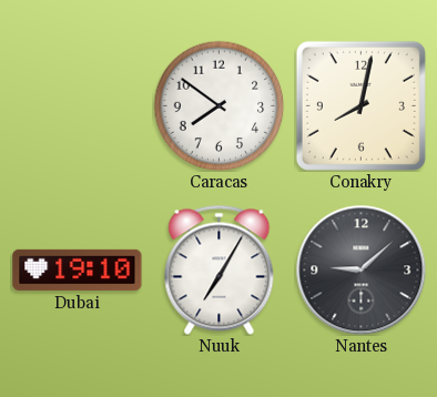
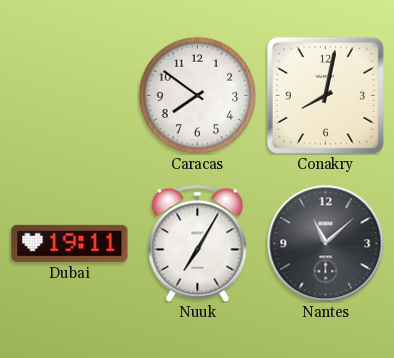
Dubai: 19:10 -> 19:11
Nantes: 9:08 -> 11:08
